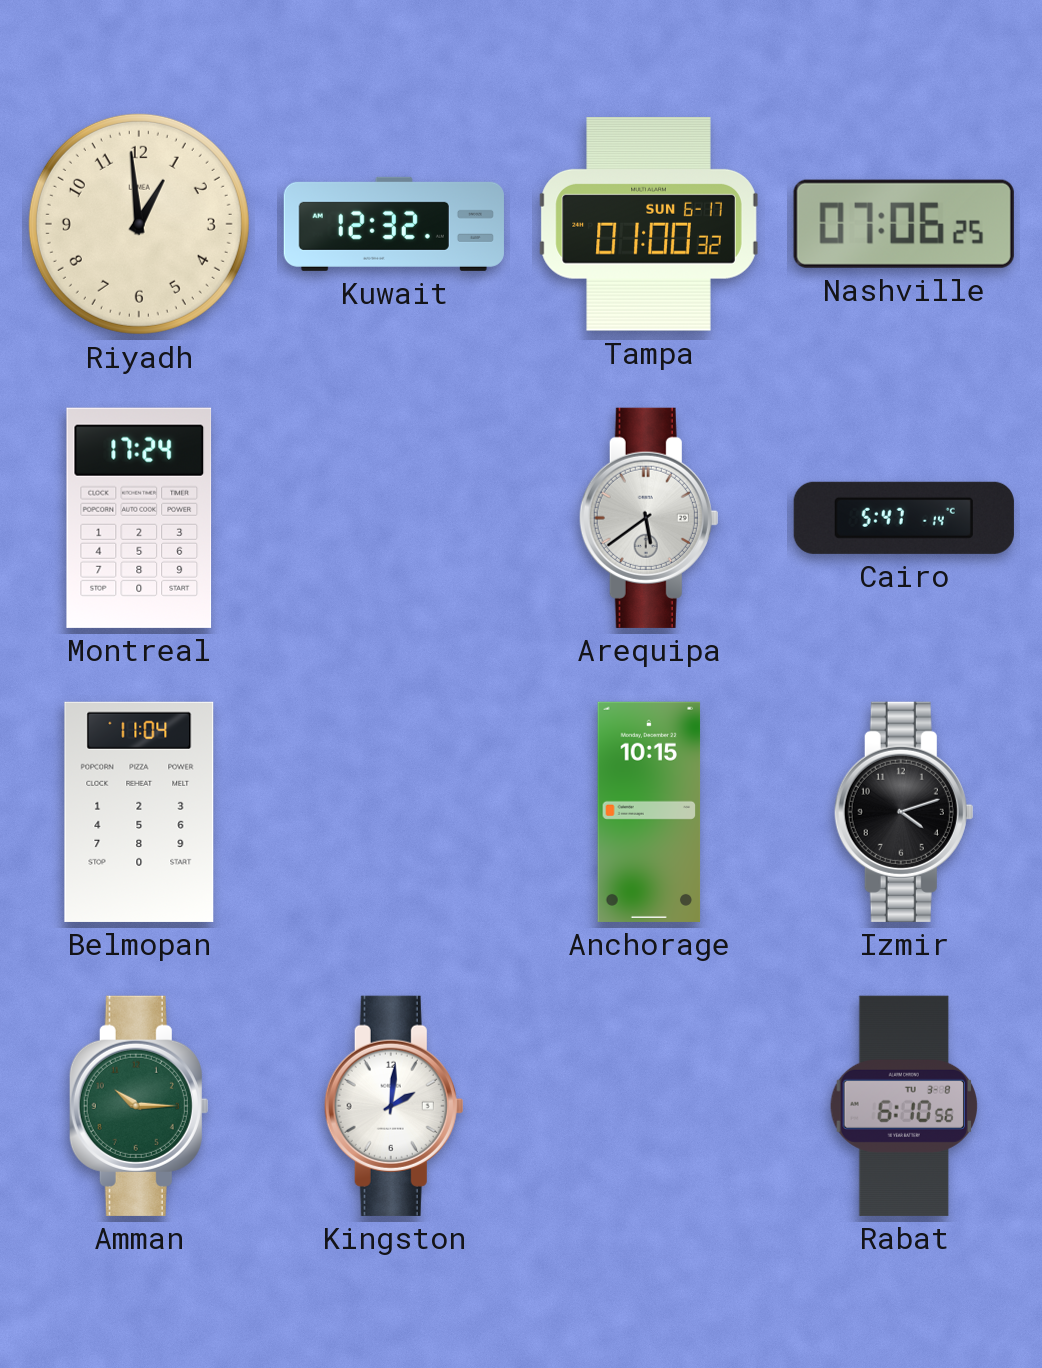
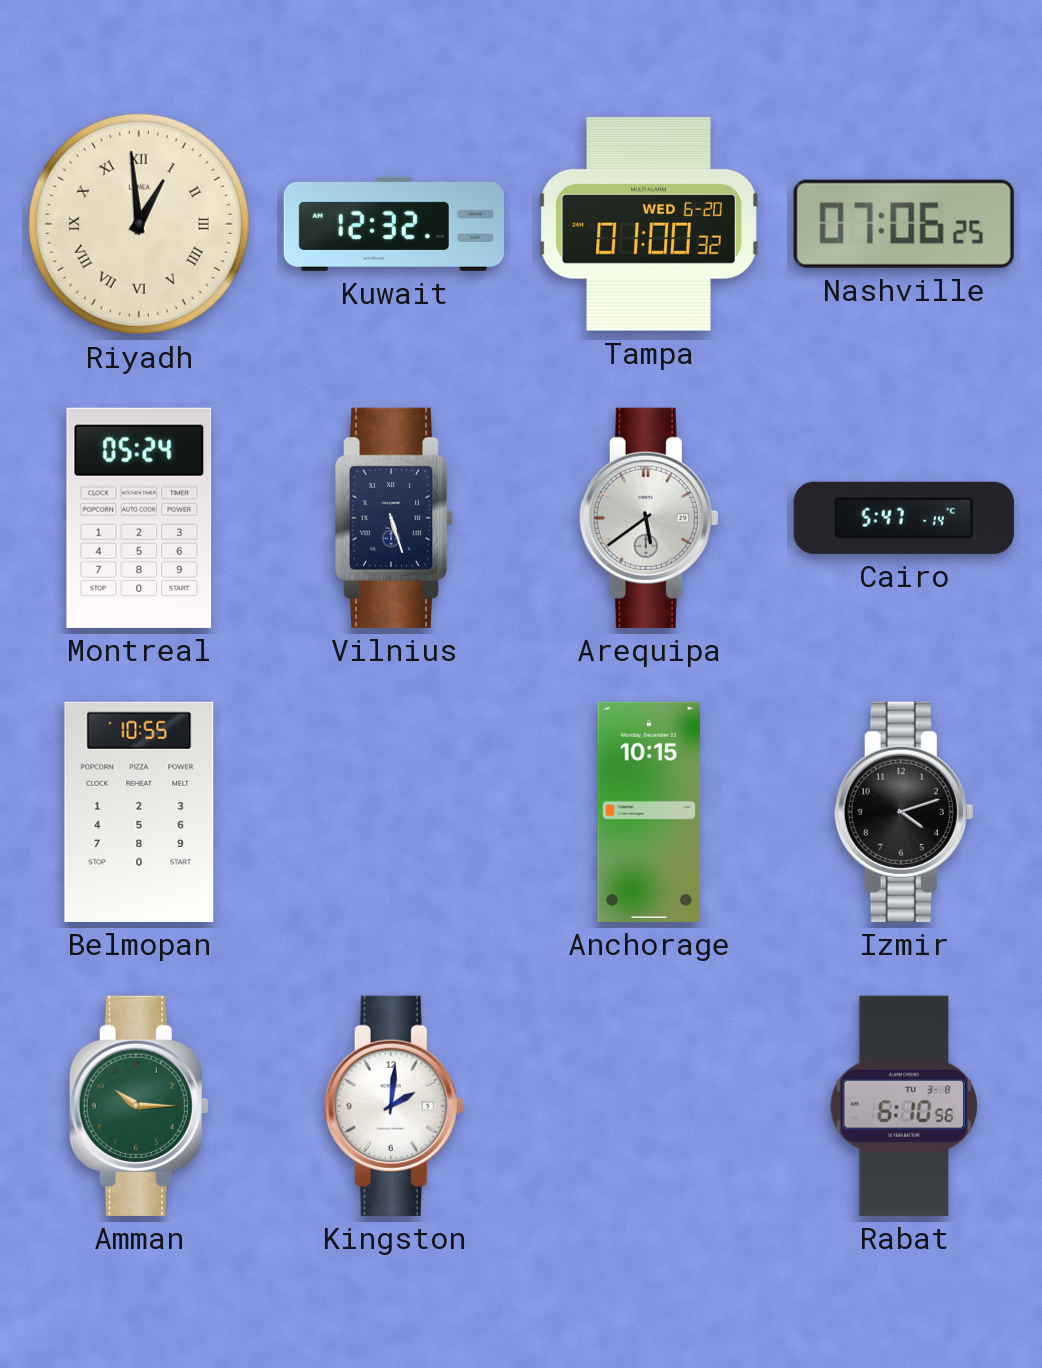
Riyadh numerals: Arabic -> Roman
Tampa date: SUN 6-17 -> WED 6-20
Montreal: 17:24 -> 05:24
Vilnius: none -> 5:27
Belmopan: 11:04 -> 10:55
